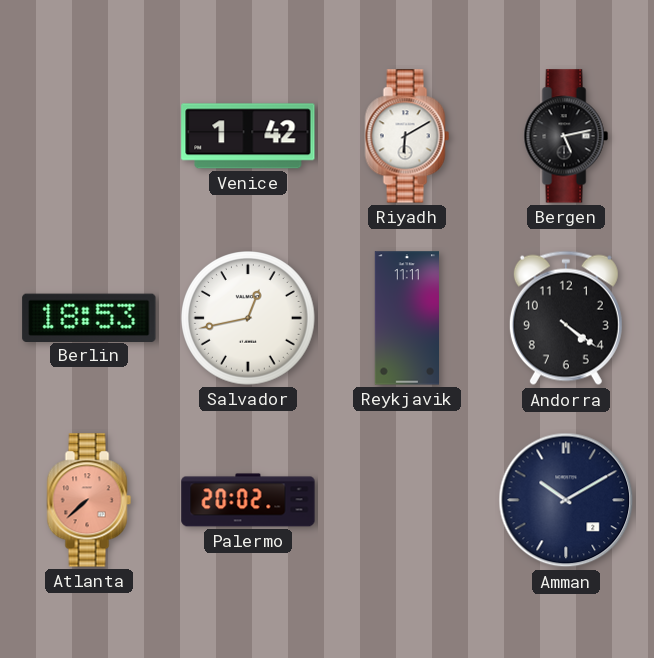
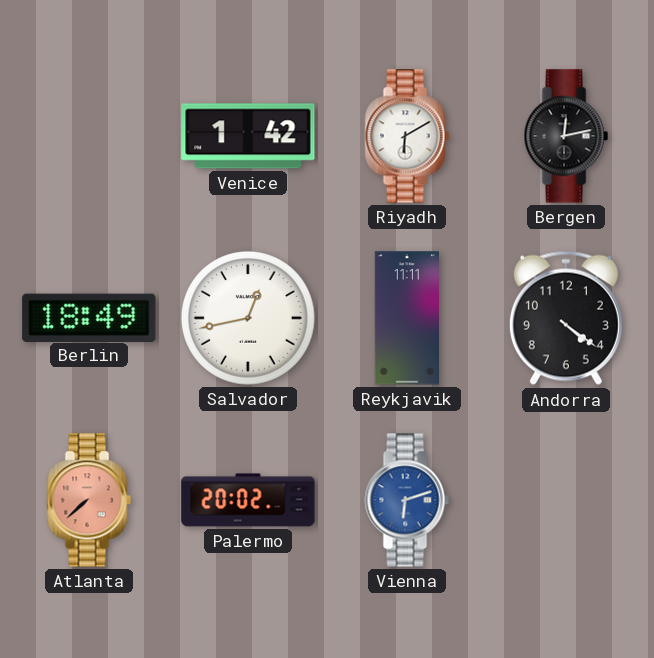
Bergen: 5:13 -> 12:13
Berlin: 18:53 -> 18:49
Vienna: none -> 6:12
Amman: 10:10 -> none
